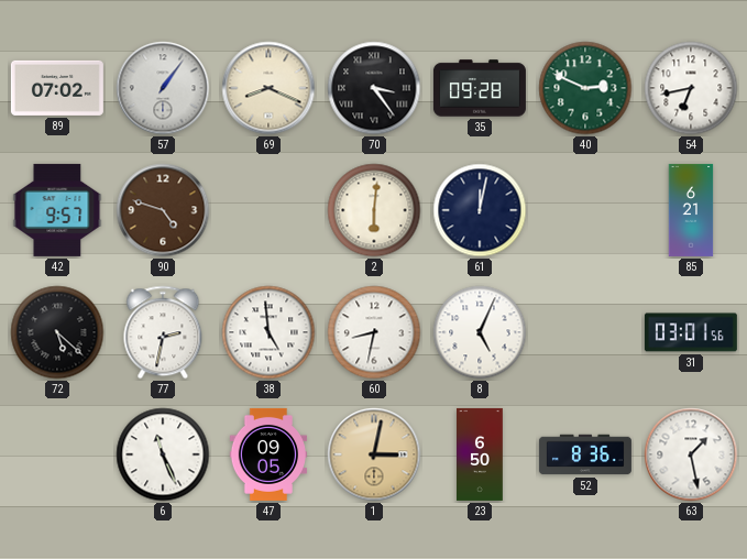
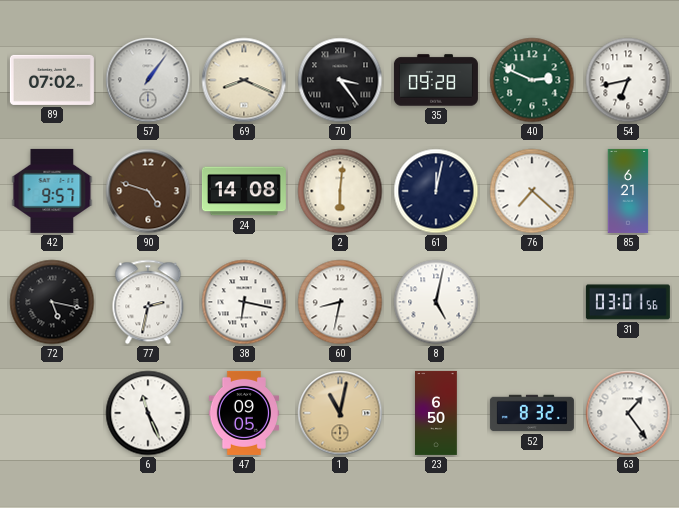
24: none -> 14:08
76: none -> 7:22
72: 5:22 -> 5:17
38: 4:59 -> 6:17
8: 5:04 -> 5:02
1: 3:02 -> 11:02
52: 8:36 -> 8:32
63: 1:28 -> 1:24
